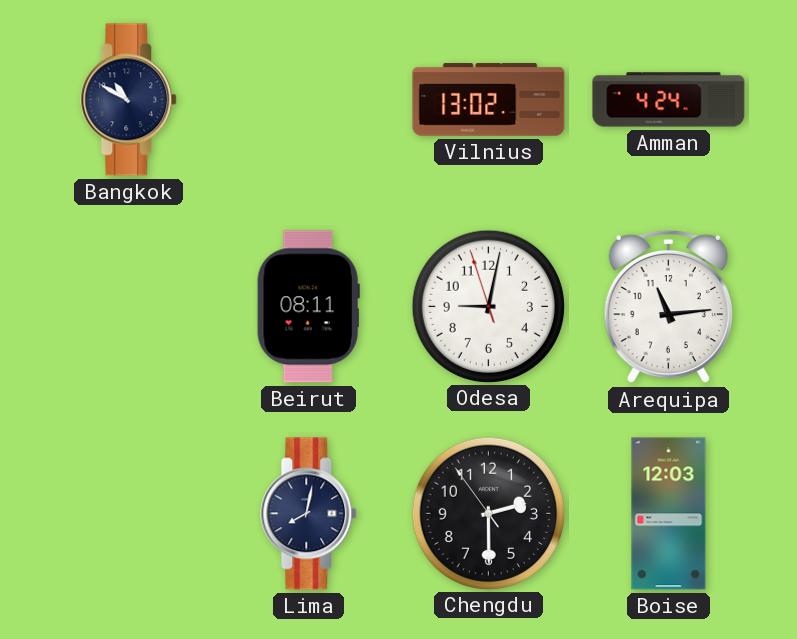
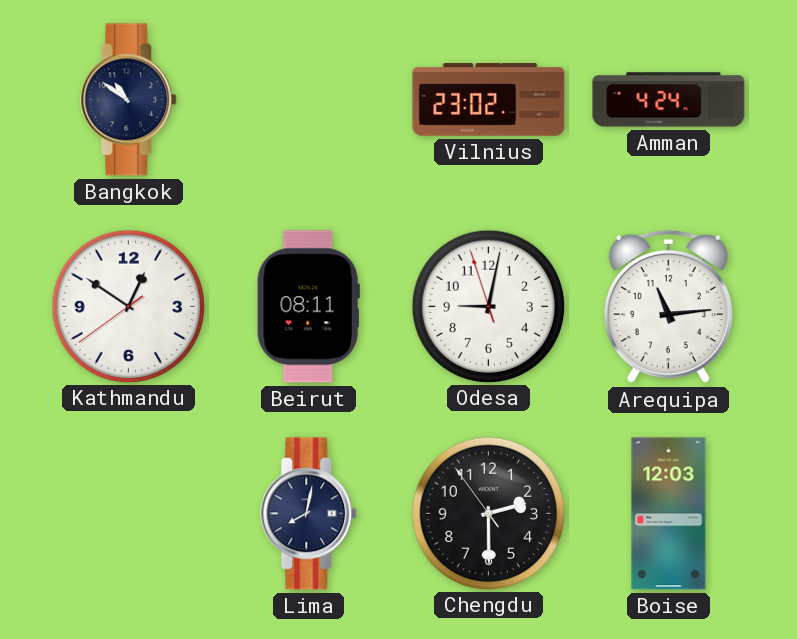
Bangkok: 10:50 -> 10:51
Vilnius: 13:02 -> 23:02
Kathmandu: none -> 12:50
